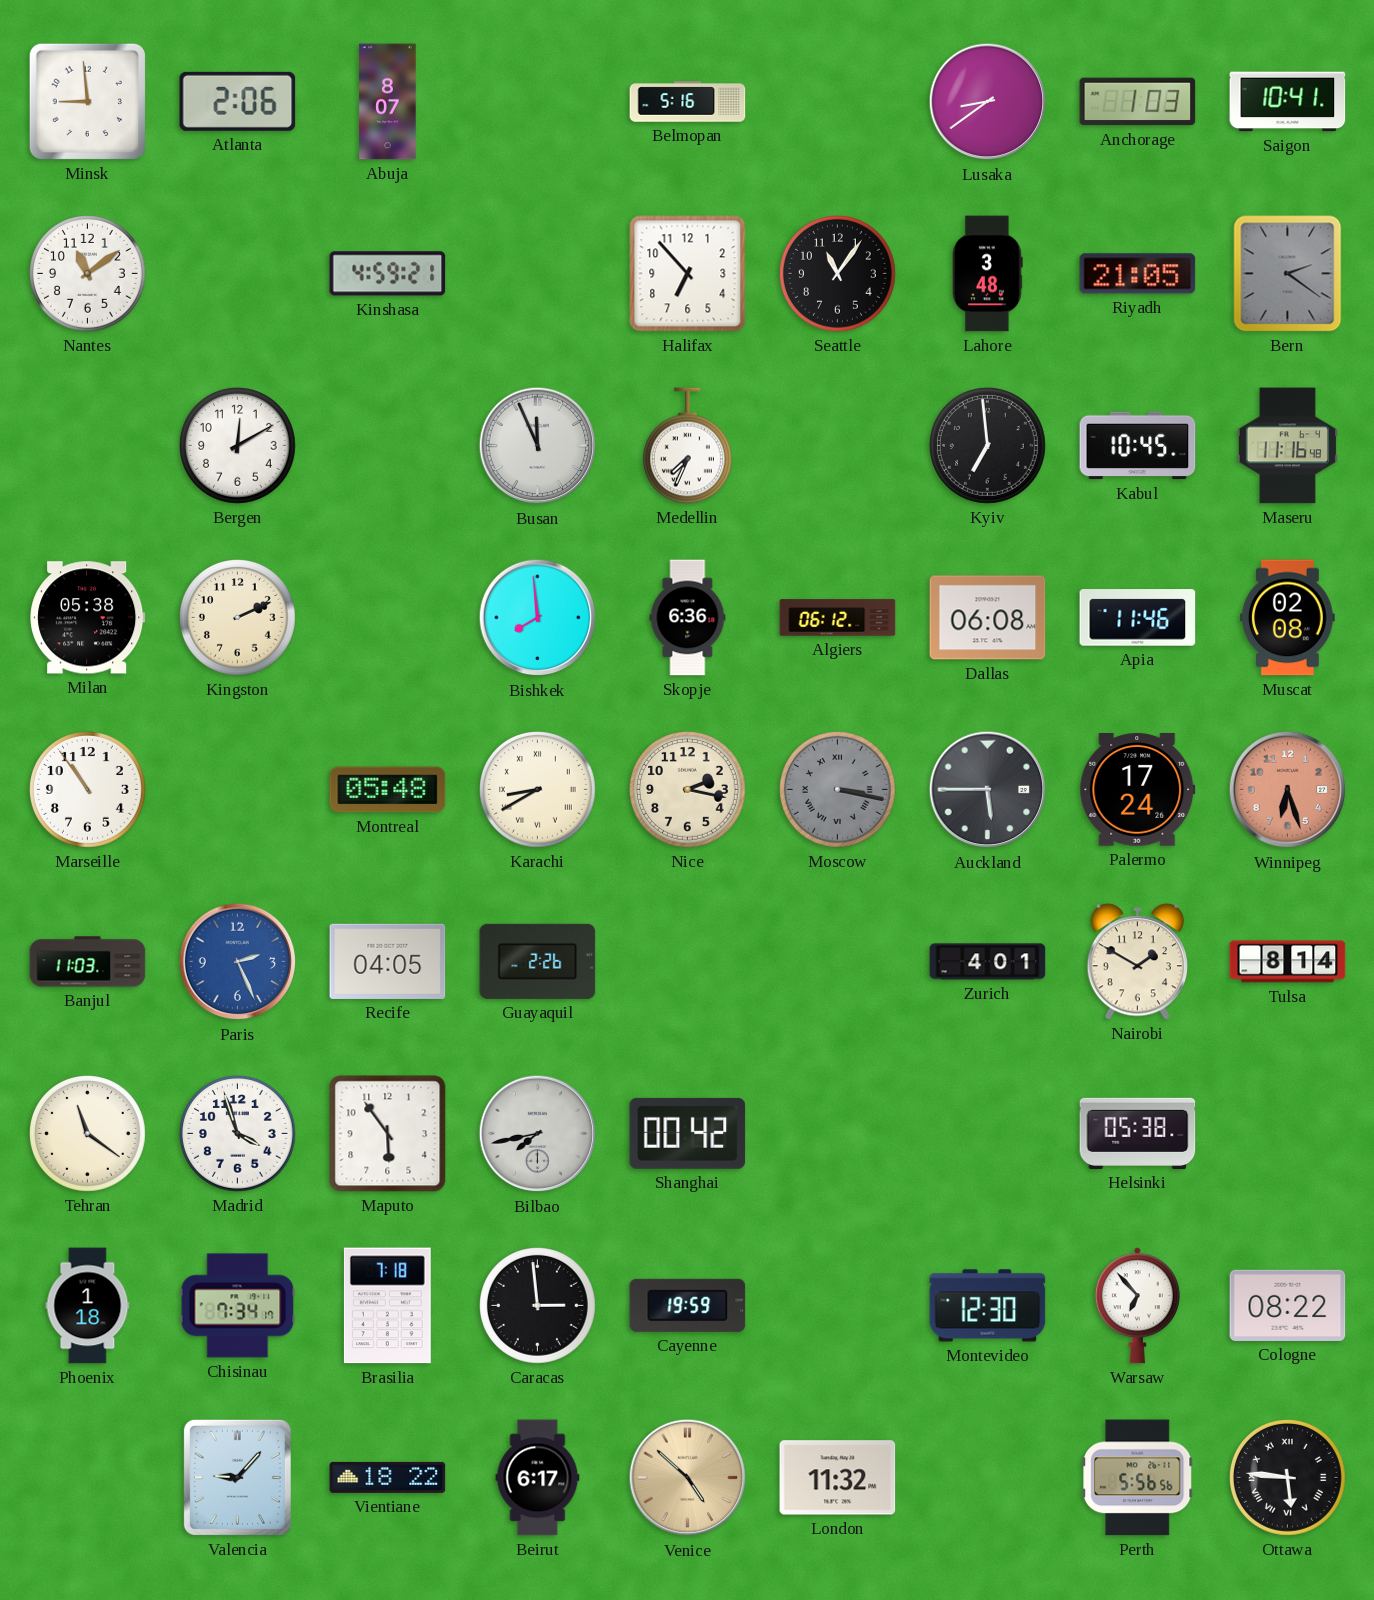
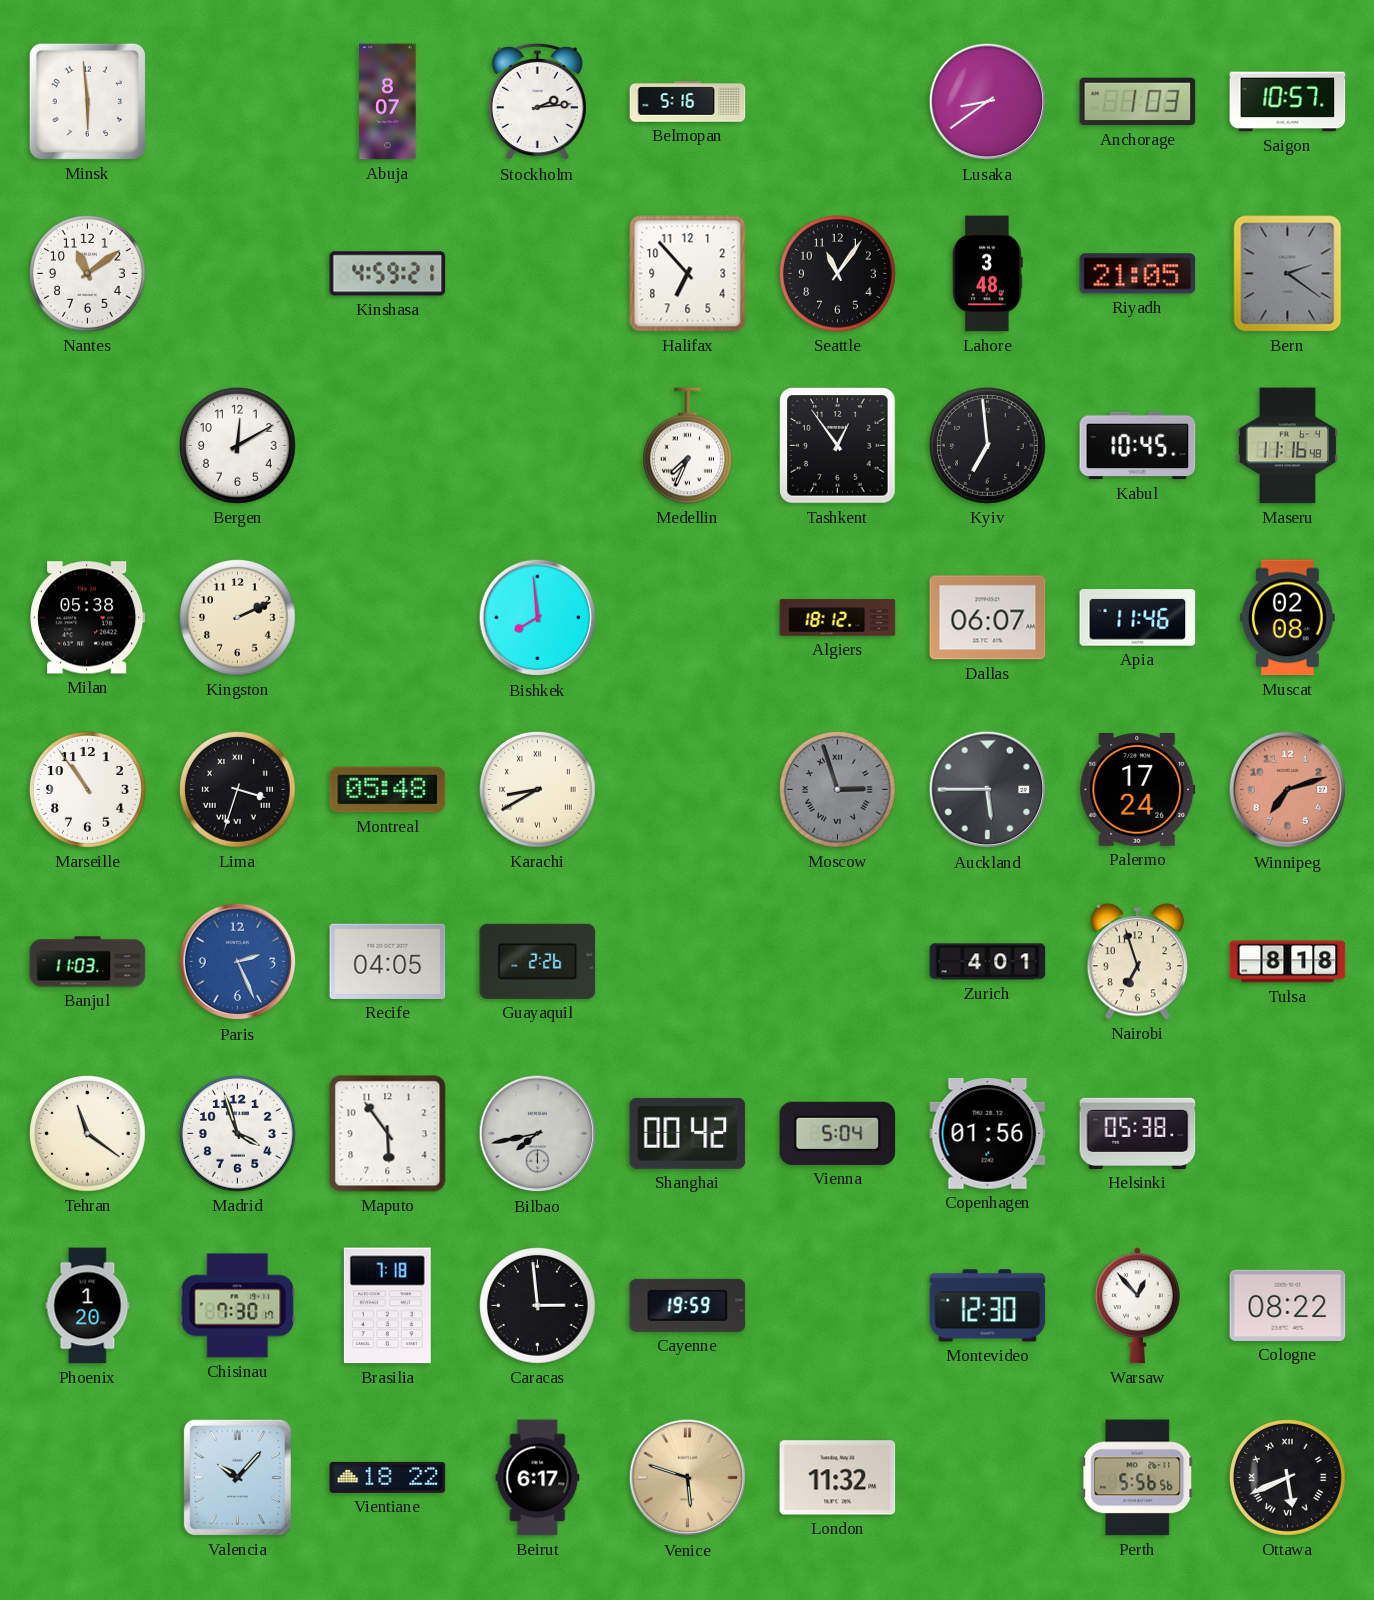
Minsk: 8:59 -> 5:59
Atlanta: 2:06 -> none
Stockholm: none -> 2:14
Saigon: 10:41 -> 10:57
Busan: 11:56 -> none
Tashkent: none -> 12:54
Skopje: 6:36 -> none
Algiers: 06:12 -> 18:12
Dallas: 06:08 -> 06:07
Lima: none -> 3:33
Nice: 2:17 -> none
Moscow: 3:17 -> 2:57
Winnipeg: 6:27 -> 7:12
Nairobi: 1:50 -> 6:57
Tulsa: 8:14 -> 8:18
Vienna: none -> 5:04
Copenhagen: none -> 01:56
Phoenix: 1:18 -> 1:20
Chisinau: 7:34 -> 7:30
Warsaw: 6:53 -> 12:53
Valencia: 9:07 -> 10:07
Venice: 4:52 -> 5:48
Ottawa: 5:46 -> 5:41
